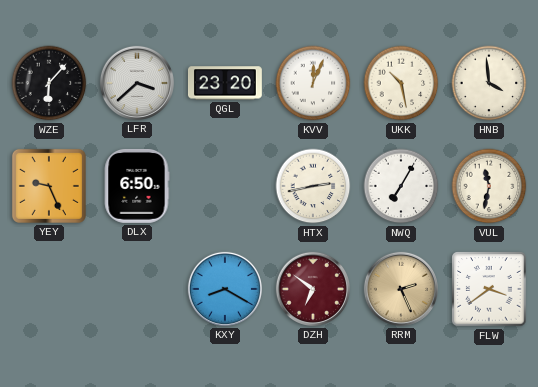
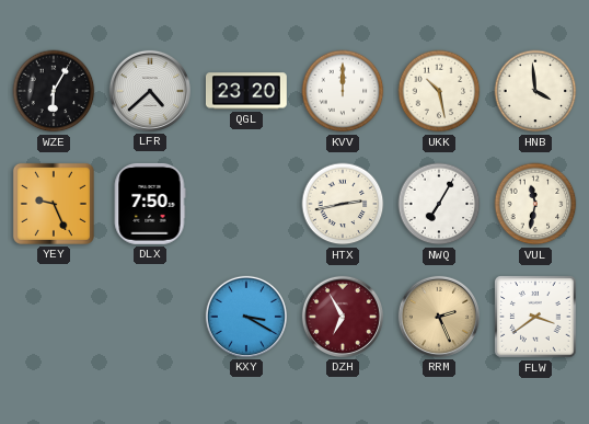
WZE: 6:07 -> 6:05
LFR: 3:38 -> 4:38
KVV: 12:04 -> 12:00
DLX: 6:50 -> 7:50
KXY: 8:20 -> 3:20
DZH: 6:51 -> 6:55
